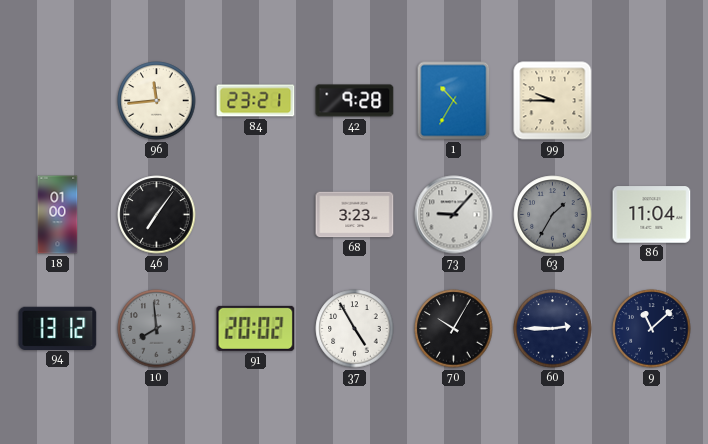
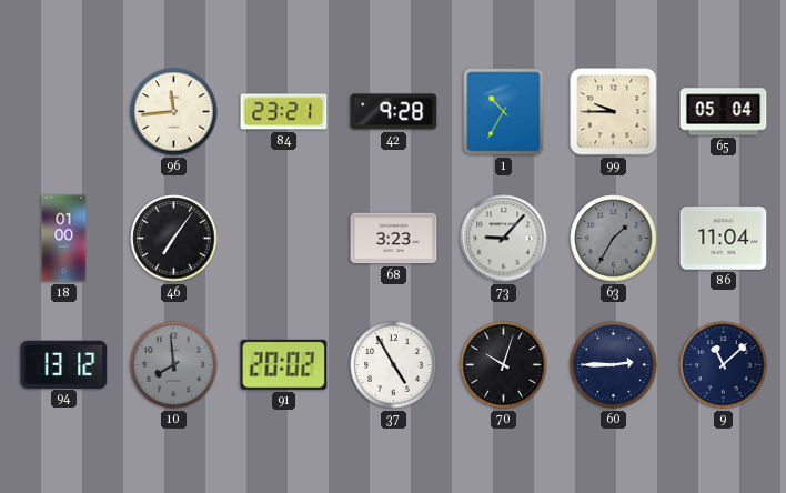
65: none -> 05:04
70: 10:05 -> 10:03
